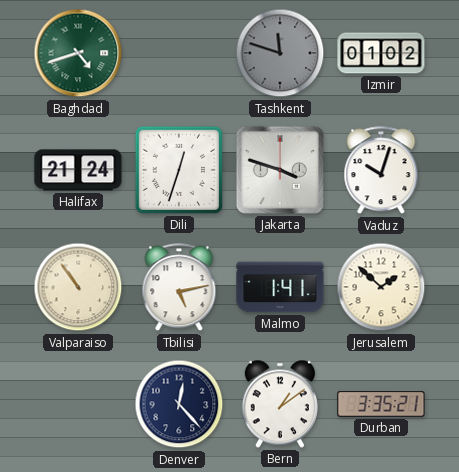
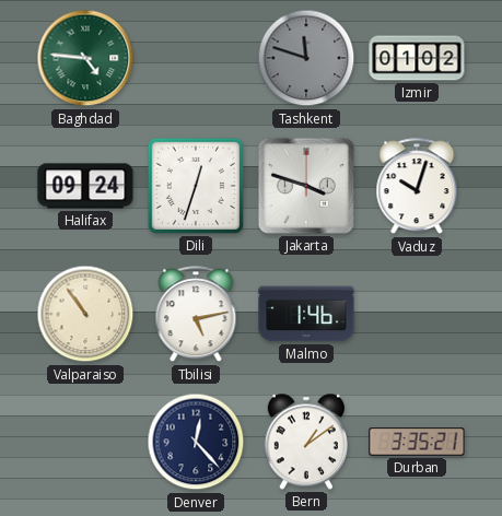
Baghdad: 4:42 -> 4:46
Halifax: 21:24 -> 09:24
Malmo: 1:41 -> 1:46
Jerusalem: 1:52 -> none
